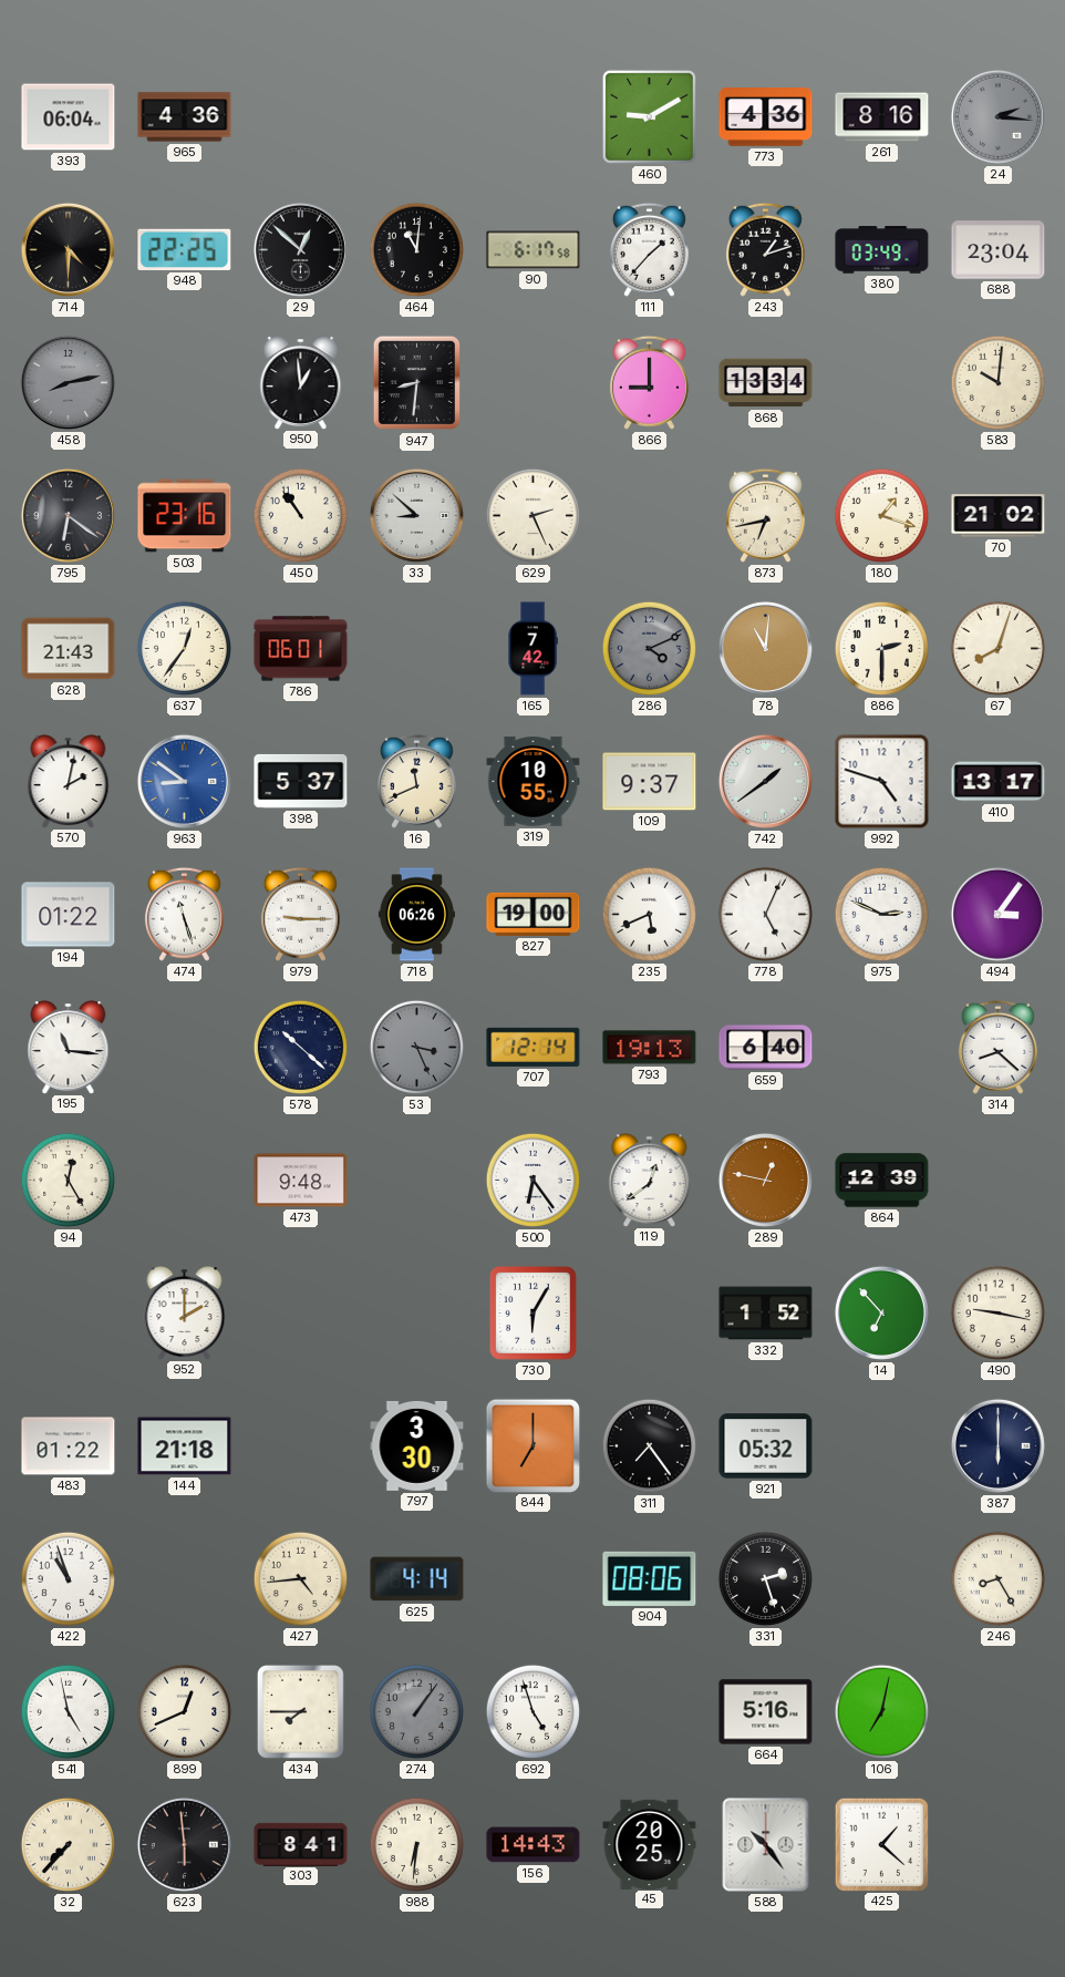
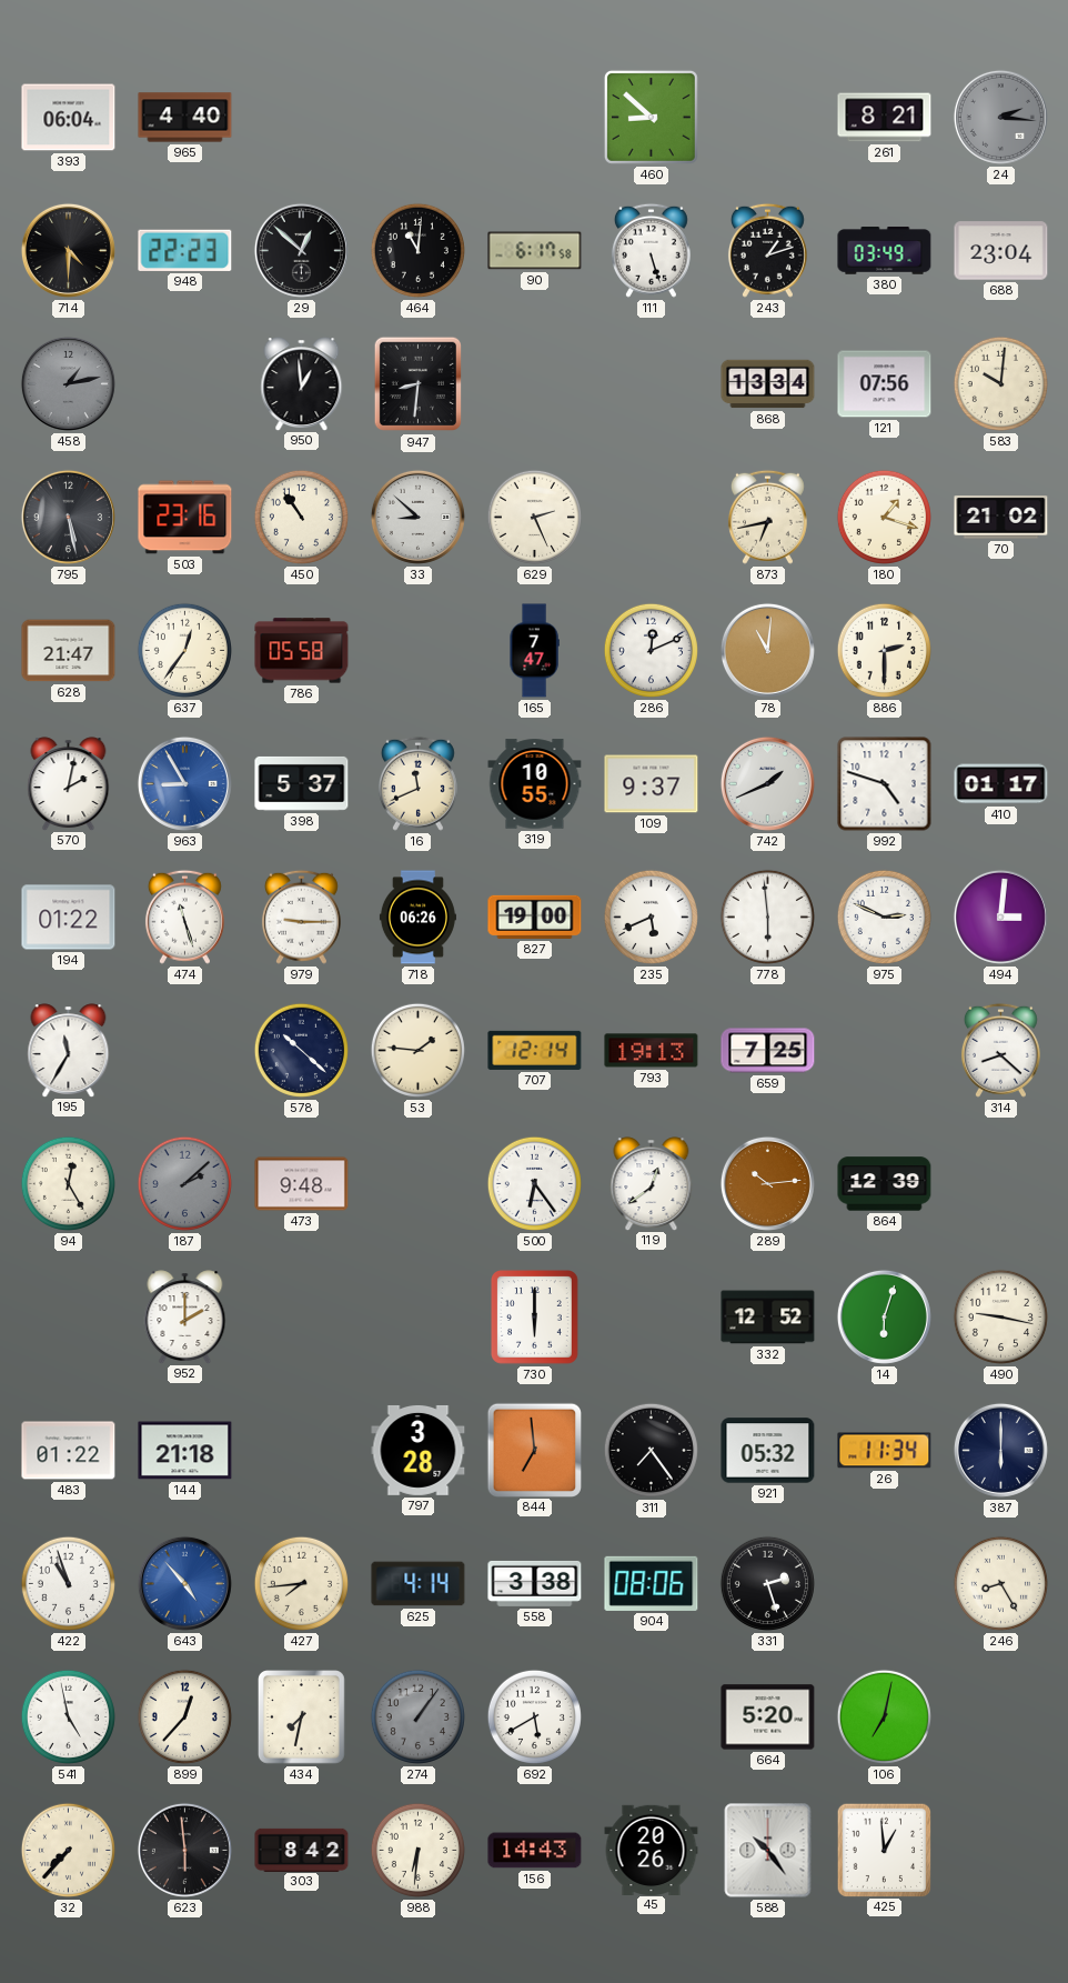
965: 4:36 -> 4:40
460: 9:10 -> 8:52
773: 4:36 -> none
261: 8:16 -> 8:21
948: 22:25 -> 22:23
111: 1:37 -> 5:27
458: 8:13 -> 1:13
866: 9:00 -> none
121: none -> 07:56
795: 6:21 -> 5:28
628: 21:43 -> 21:47
786: 06:01 -> 05:58
165: 7:42 -> 7:47
286: 4:11 -> 12:11
286 dial: grey -> white
67: 8:03 -> none
963: 8:51 -> 8:55
742: 1:39 -> 1:41
410: 13:17 -> 01:17
778: 5:04 -> 5:59
494: 3:06 -> 3:01
195: 11:16 -> 11:35
53: 3:26 -> 1:46
53 dial: grey -> cream
659: 6:40 -> 7:25
187: none -> 2:08
289: 12:47 -> 10:14
730: 6:05 -> 6:00
332: 1:52 -> 12:52
14: 6:53 -> 6:03
797: 3:30 -> 3:28
844: 7:00 -> 6:59
26: none -> 11:34
643: none -> 4:53
427: 4:44 -> 7:44
558: none -> 3:38
899: 12:41 -> 12:37
434: 7:45 -> 7:32
692: 4:57 -> 5:40
664: 5:16 -> 5:20
303: 8:41 -> 8:42
45: 20:25 -> 20:26
425: 1:22 -> 12:59
